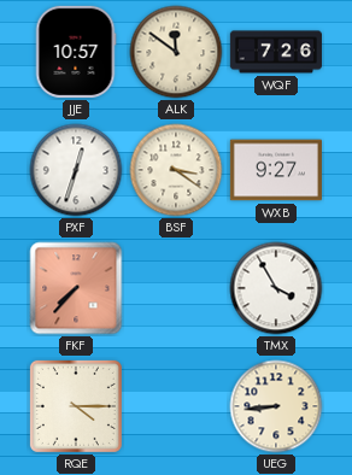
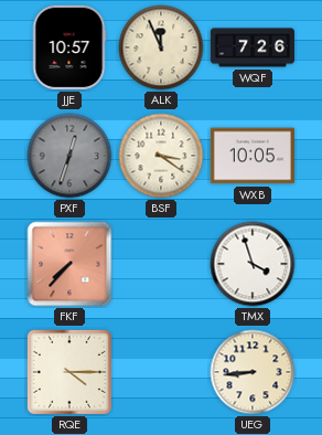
ALK: 11:51 -> 11:56
PXF dial: white -> grey
WXB: 9:27 -> 10:05
TMX: 3:55 -> 3:57
